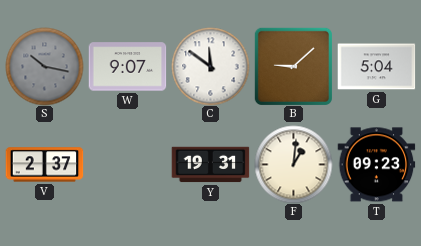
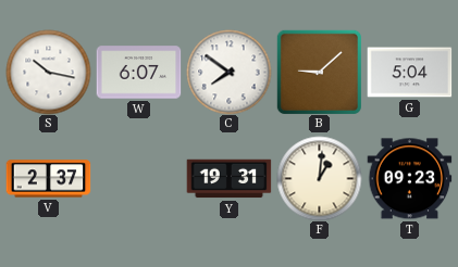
S dial: grey -> white
W: 9:07 -> 6:07
C: 11:51 -> 7:51
